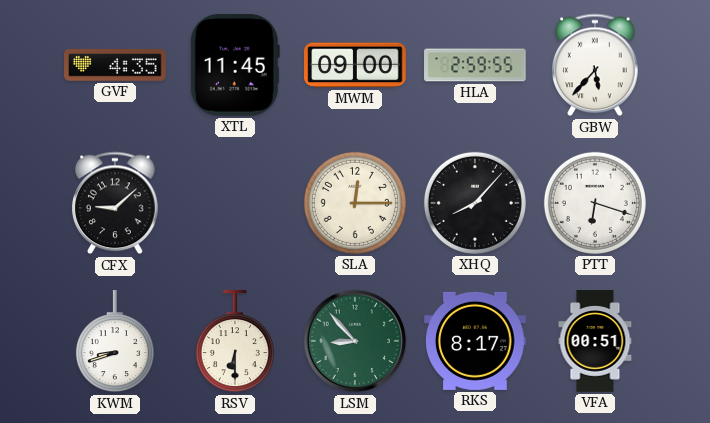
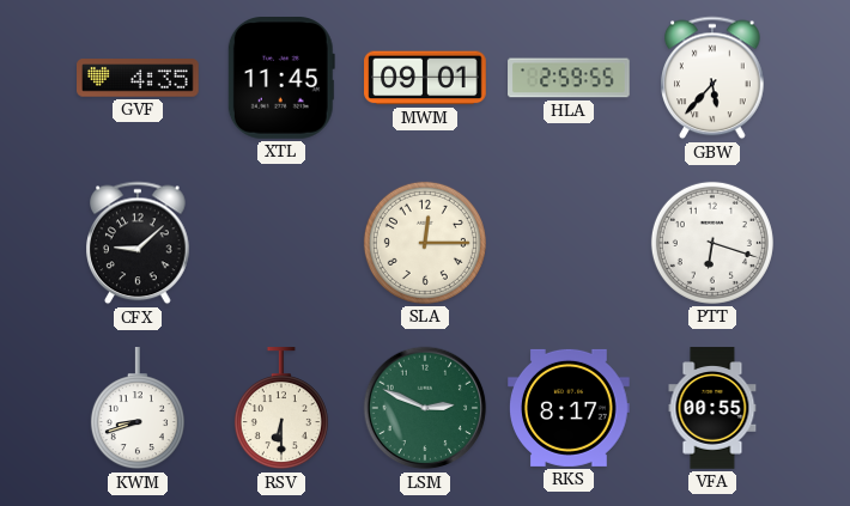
MWM: 09:00 -> 09:01
XHQ: 8:07 -> none
LSM: 8:53 -> 2:49
VFA: 00:51 -> 00:55
